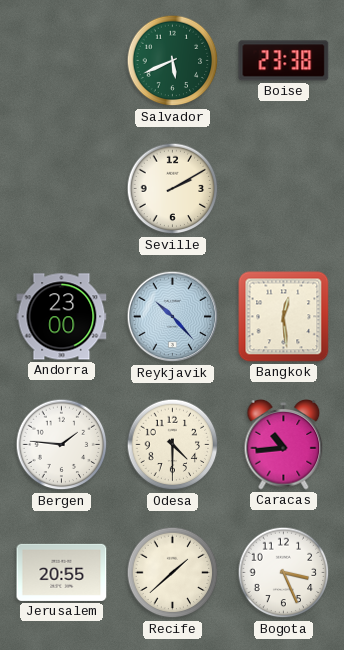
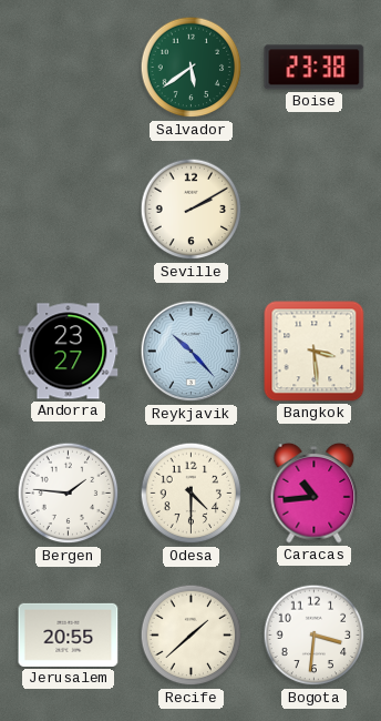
Salvador: 5:41 -> 5:39
Andorra: 23:00 -> 23:27
Bangkok: 12:29 -> 3:29
Bogota: 3:26 -> 3:31
